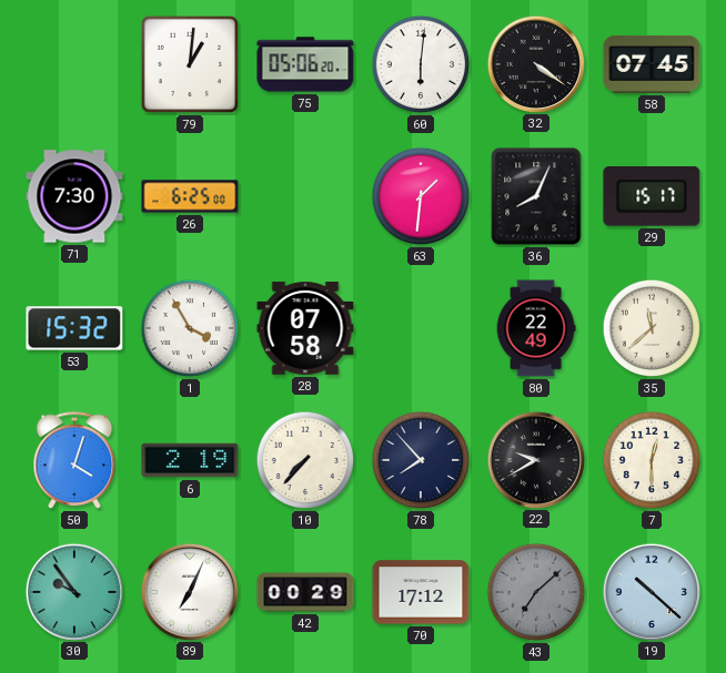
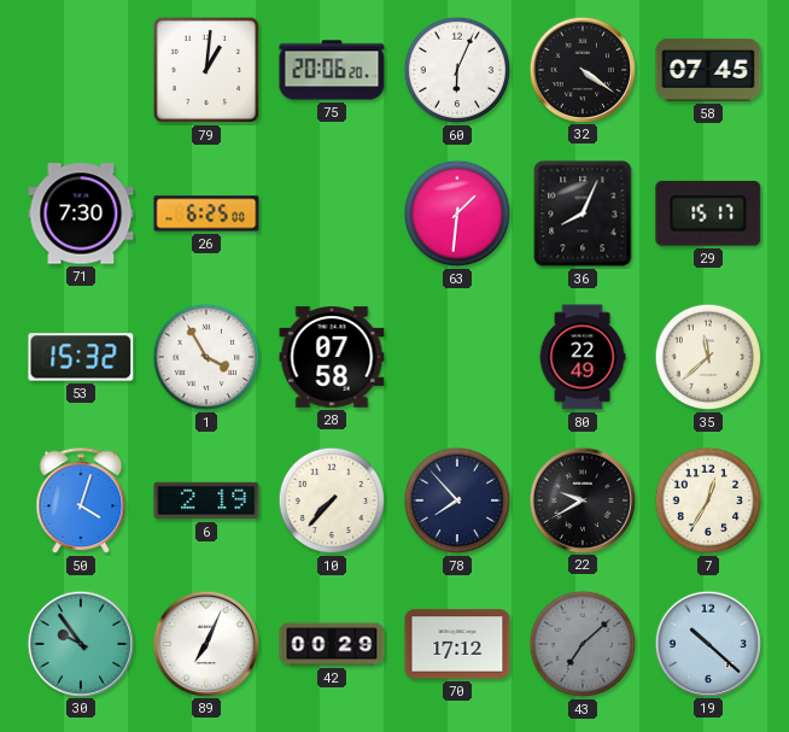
75: 05:06 -> 20:06
60: 6:01 -> 6:04
7: 12:30 -> 12:35
